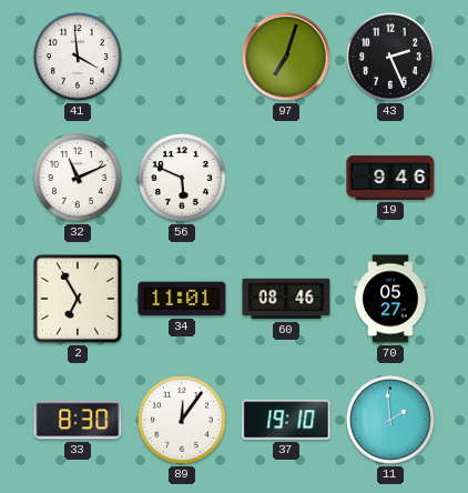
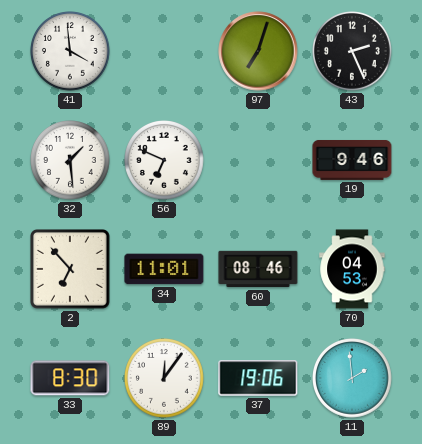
32: 11:11 -> 1:29
56: 5:49 -> 6:49
2: 6:55 -> 6:53
70: 05:27 -> 04:53
37: 19:10 -> 19:06
